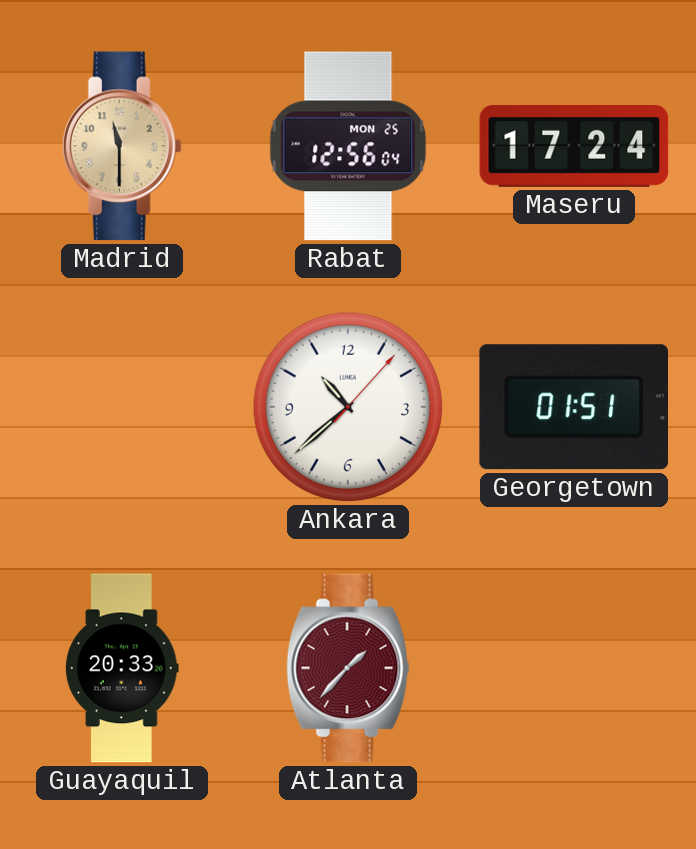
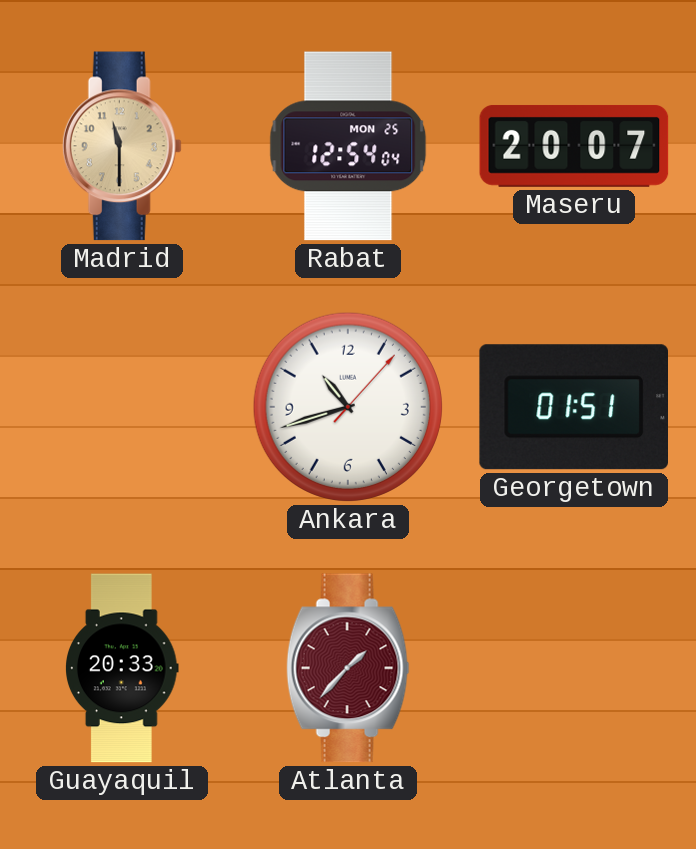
Rabat: 12:56 -> 12:54
Maseru: 17:24 -> 20:07
Ankara: 10:38 -> 10:42
